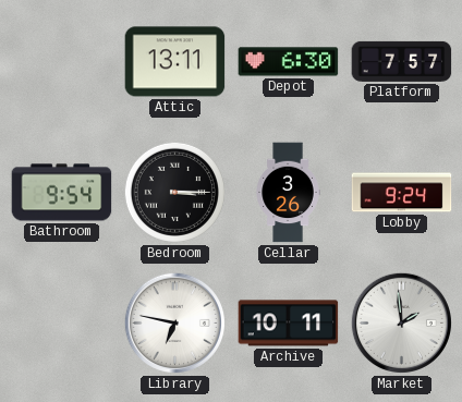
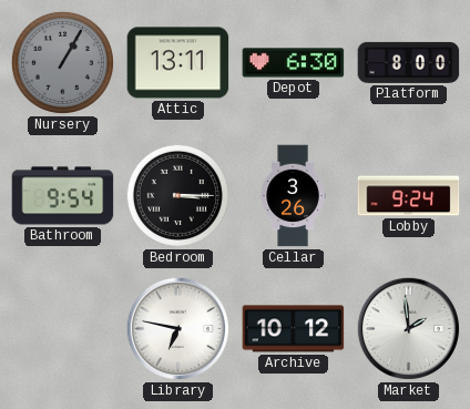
Nursery: none -> 1:05
Platform: 7:57 -> 8:00
Archive: 10:11 -> 10:12
